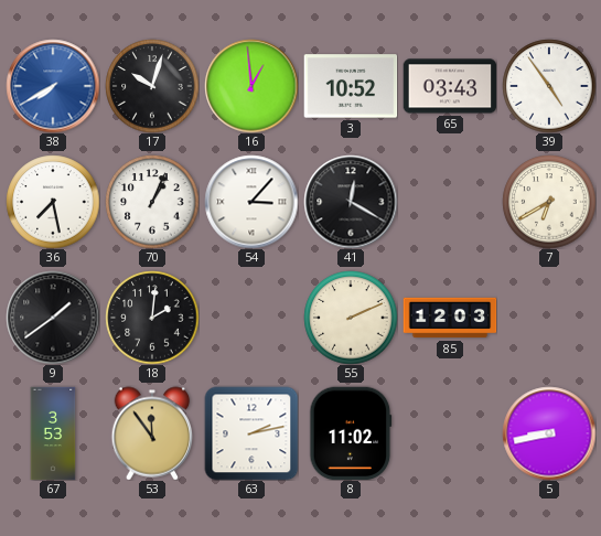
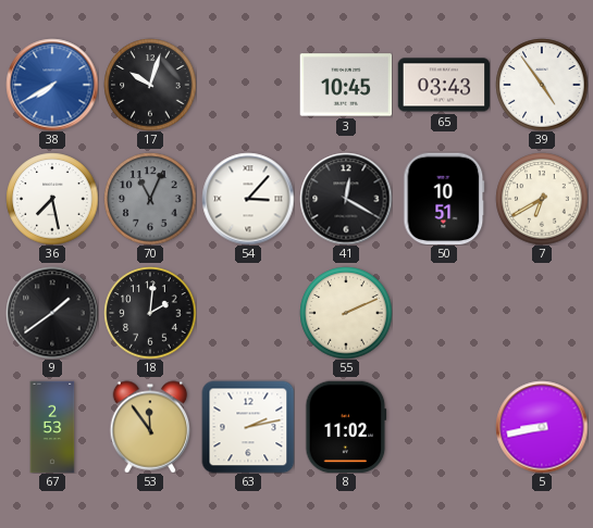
16: 12:59 -> none
3: 10:52 -> 10:45
70: 1:04 -> 11:04
70 dial: white -> grey
50: none -> 10:51
85: 12:03 -> none
67: 3:53 -> 2:53
